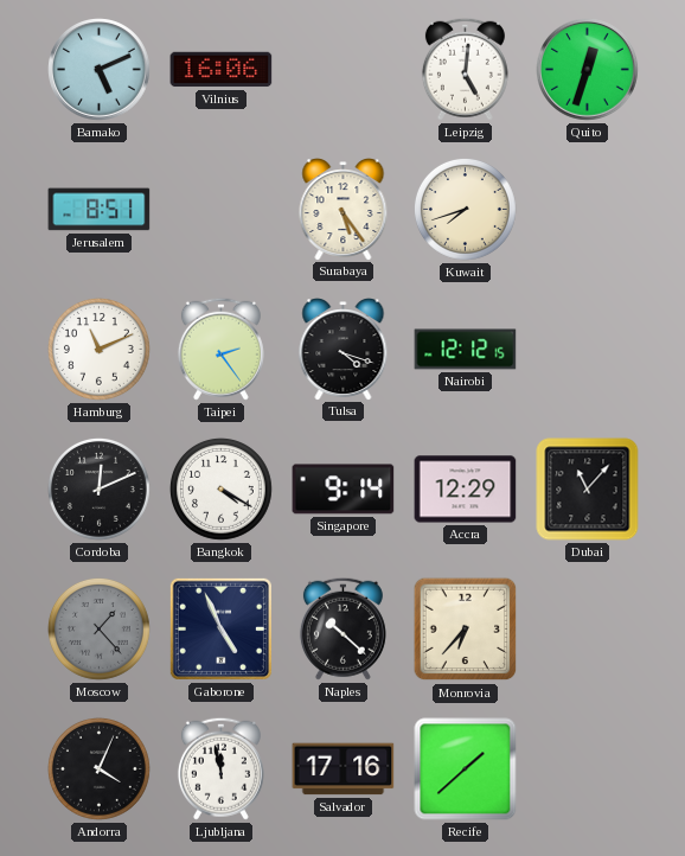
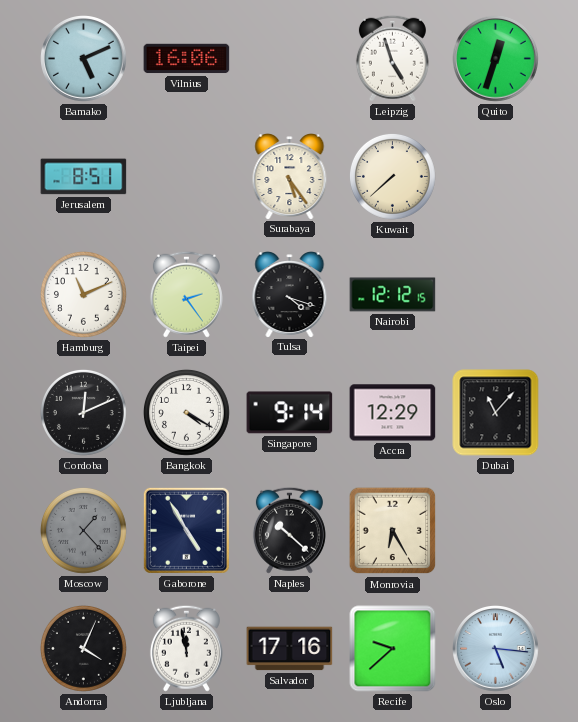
Leipzig: 5:01 -> 4:57
Kuwait: 7:42 -> 7:38
Gaborone: 4:56 -> 4:55
Monrovia: 6:37 -> 6:25
Recife: 1:38 -> 9:38
Oslo: none -> 5:16
